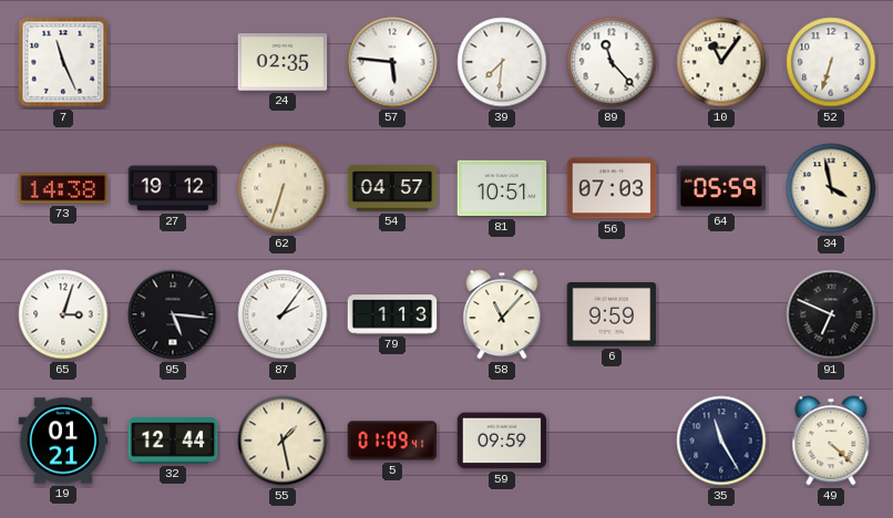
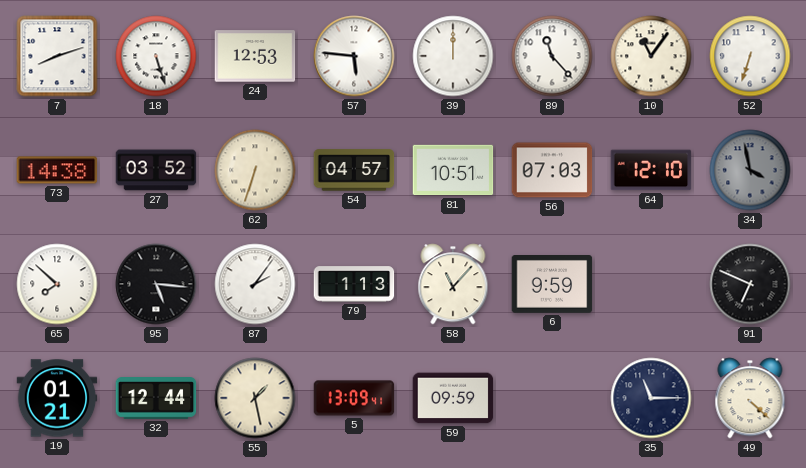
7: 11:26 -> 8:12
18: none -> 5:27
24: 02:35 -> 12:53
39: 7:31 -> 12:00
27: 19:12 -> 03:52
64: 05:59 -> 12:10
34 dial: cream -> grey
65: 3:03 -> 7:52
5: 01:09 -> 13:09
35: 11:25 -> 11:15
